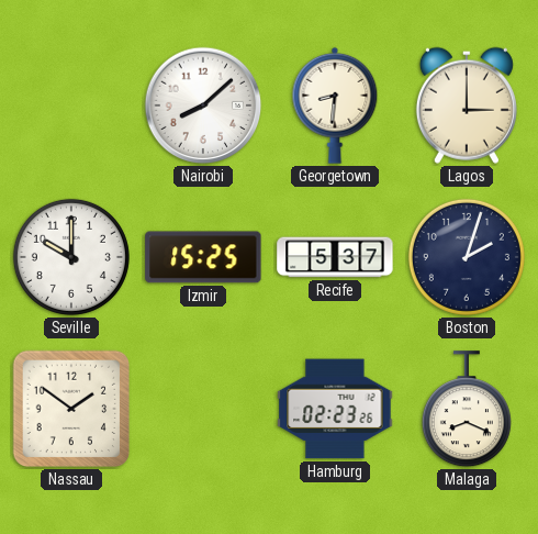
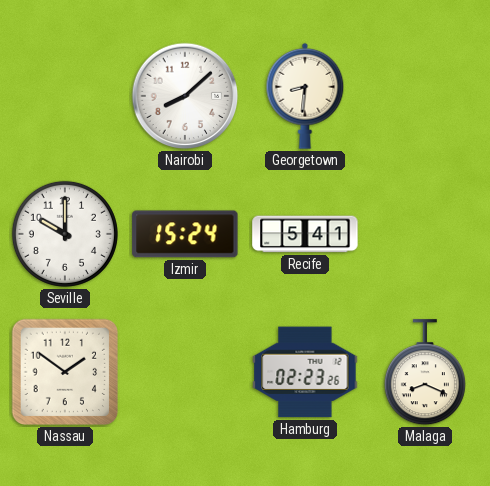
Lagos: 3:00 -> none
Izmir: 15:25 -> 15:24
Recife: 5:37 -> 5:41
Boston: 2:03 -> none
